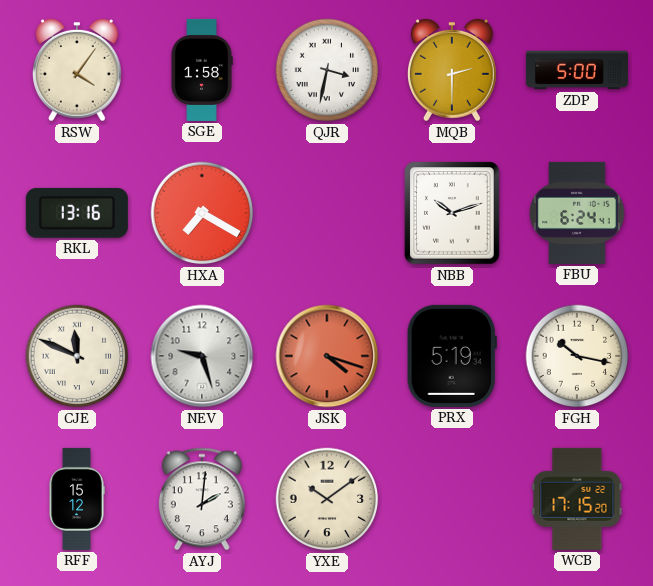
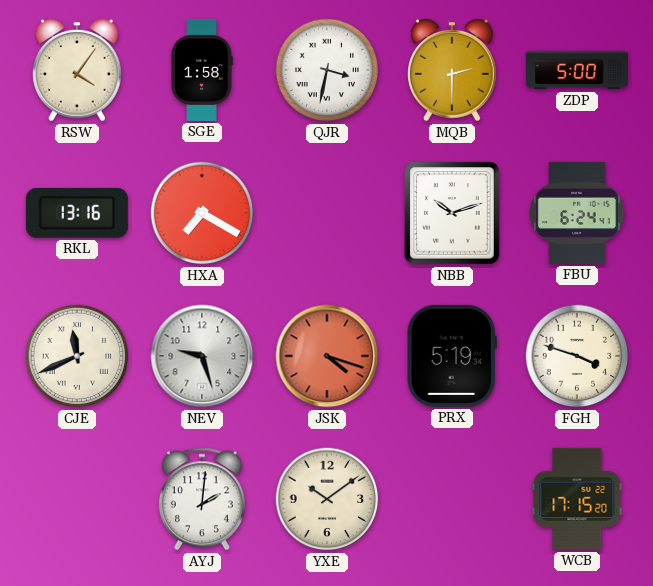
CJE: 11:49 -> 11:41
FGH: 10:17 -> 3:48
RFF: 15:12 -> none
